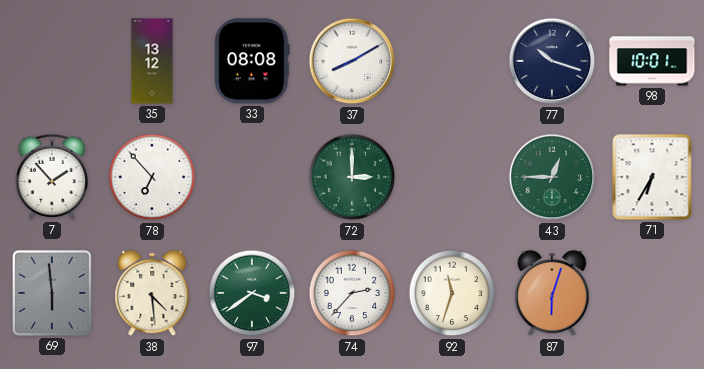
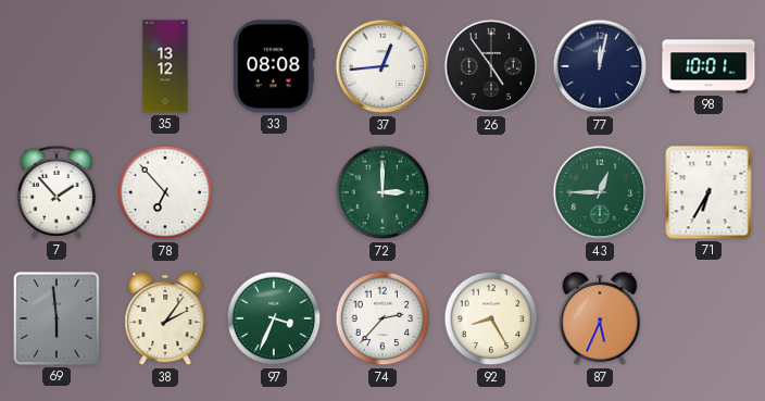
37: 8:10 -> 12:44
26: none -> 4:54
77: 10:18 -> 12:02
38: 4:29 -> 2:06
97: 3:39 -> 3:34
92: 11:33 -> 8:25
87: 6:03 -> 5:34
